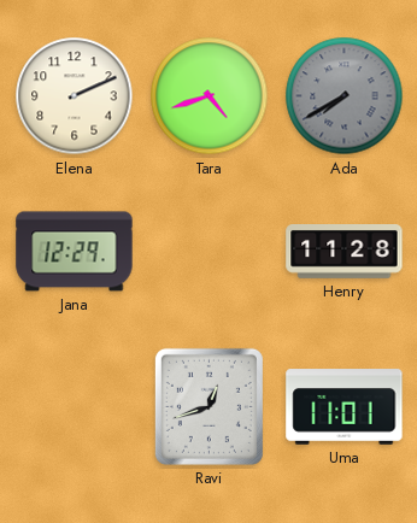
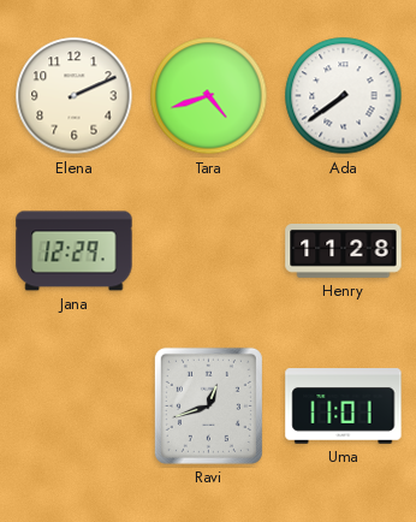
Ada: 7:40 -> 7:39
Ada dial: grey -> white
